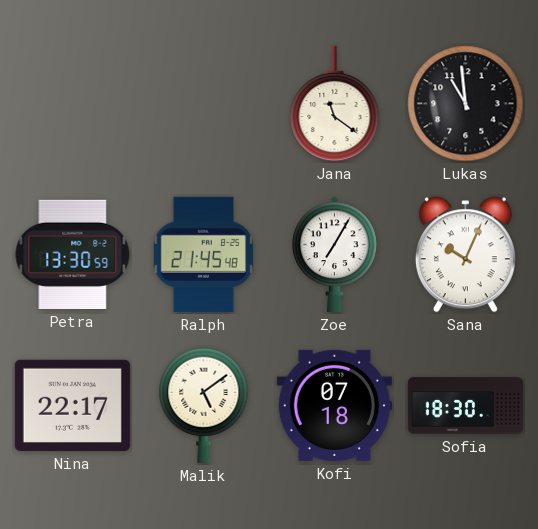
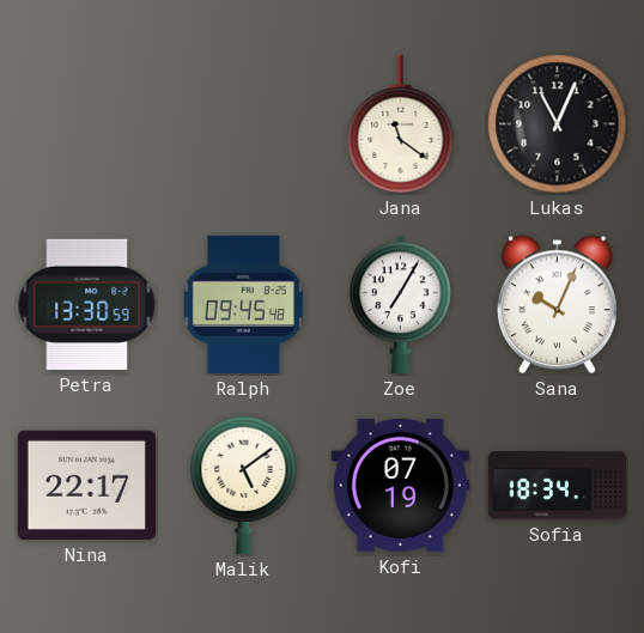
Lukas: 10:59 -> 11:04
Ralph: 21:45 -> 09:45
Kofi: 07:18 -> 07:19
Sofia: 18:30 -> 18:34
